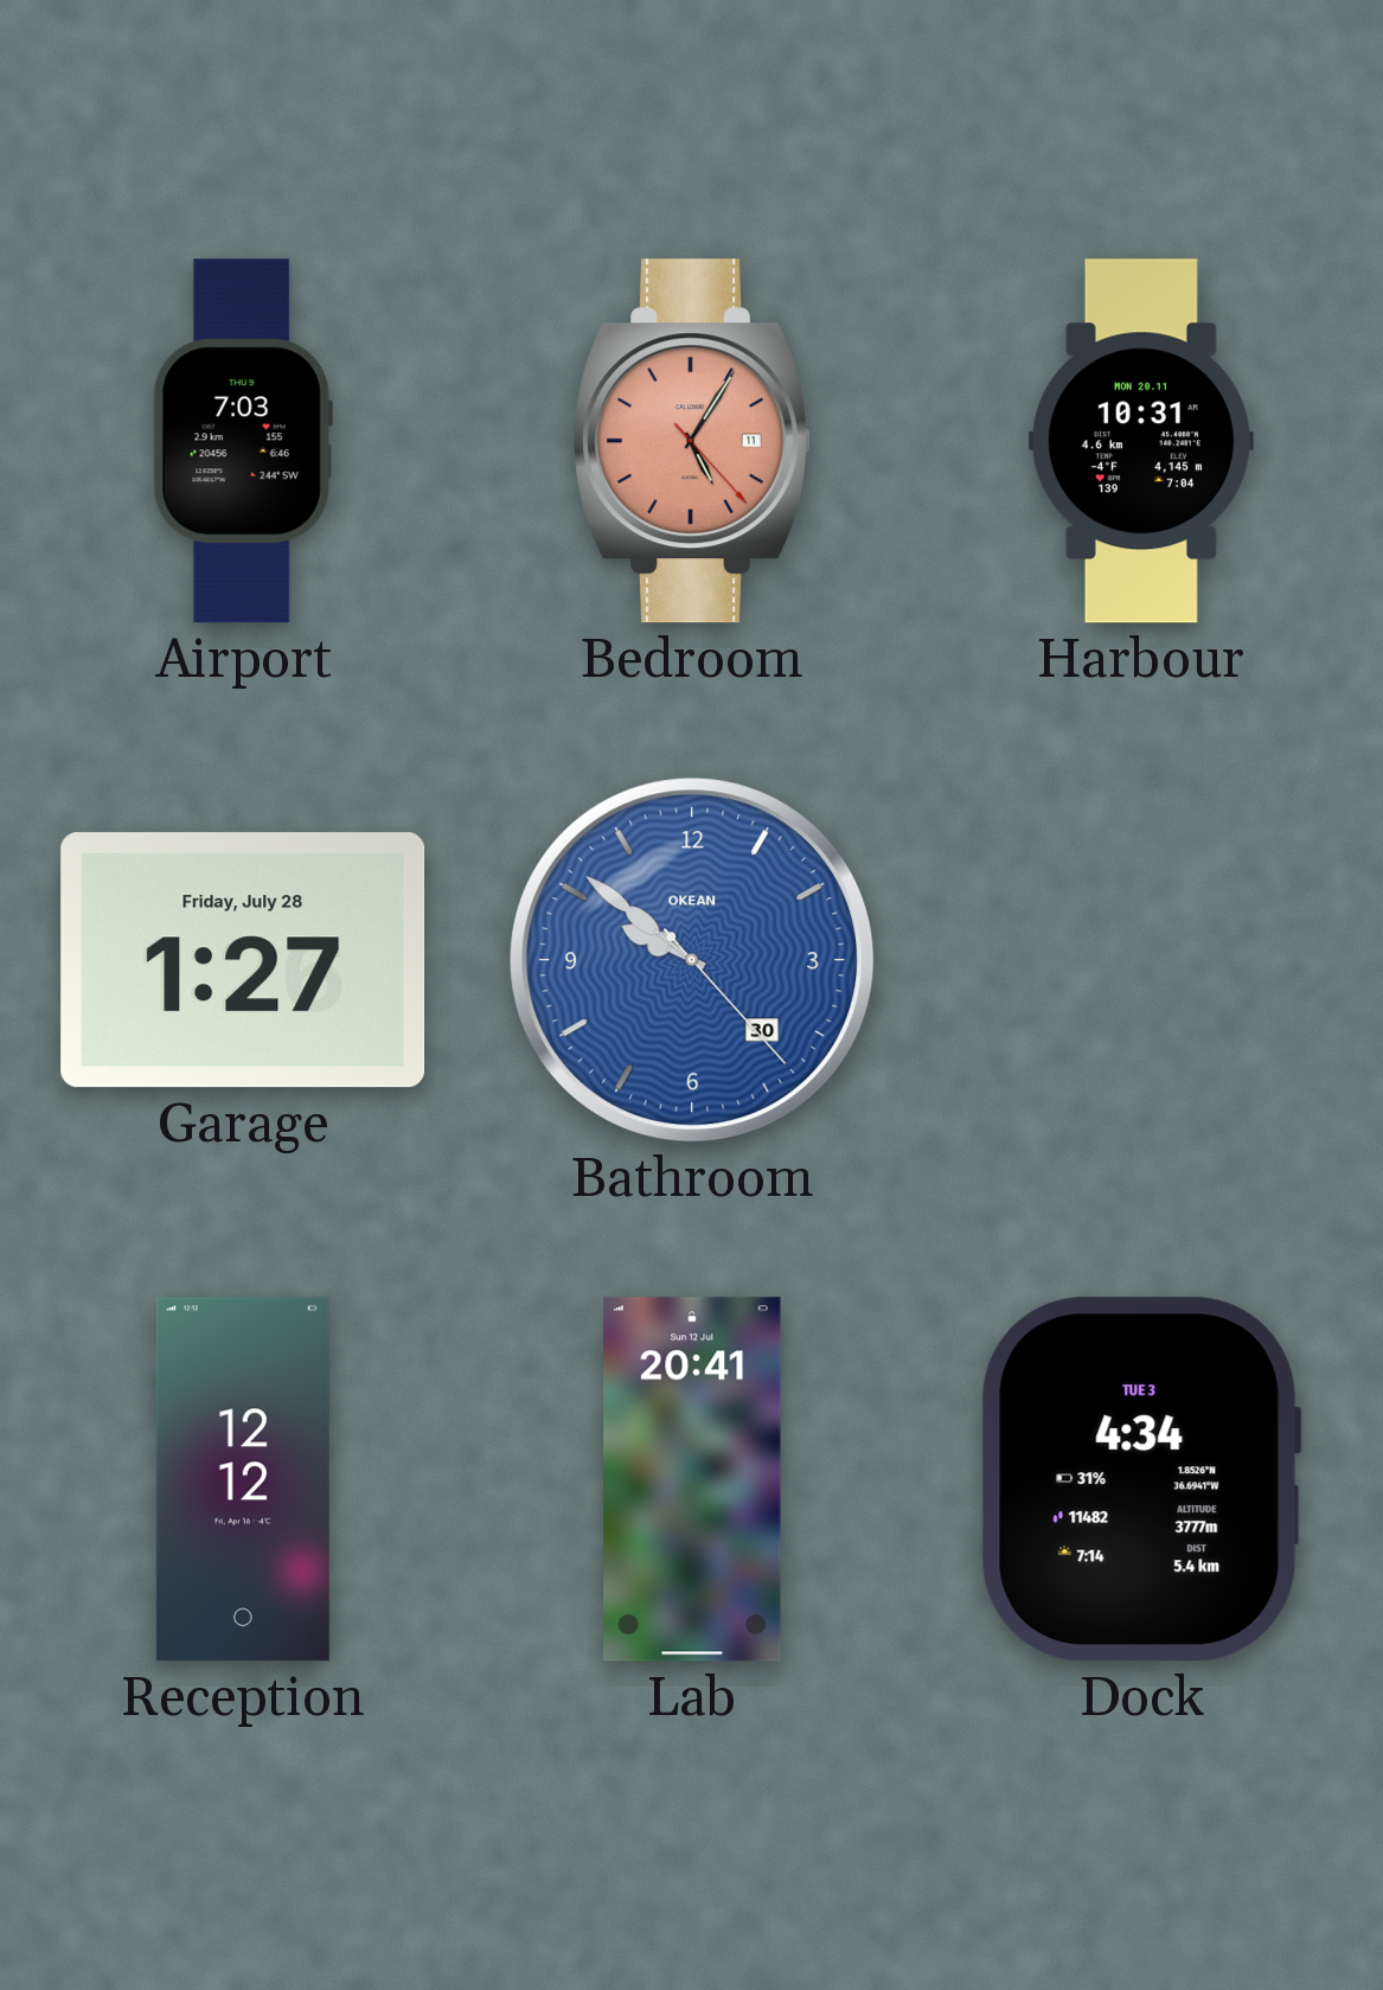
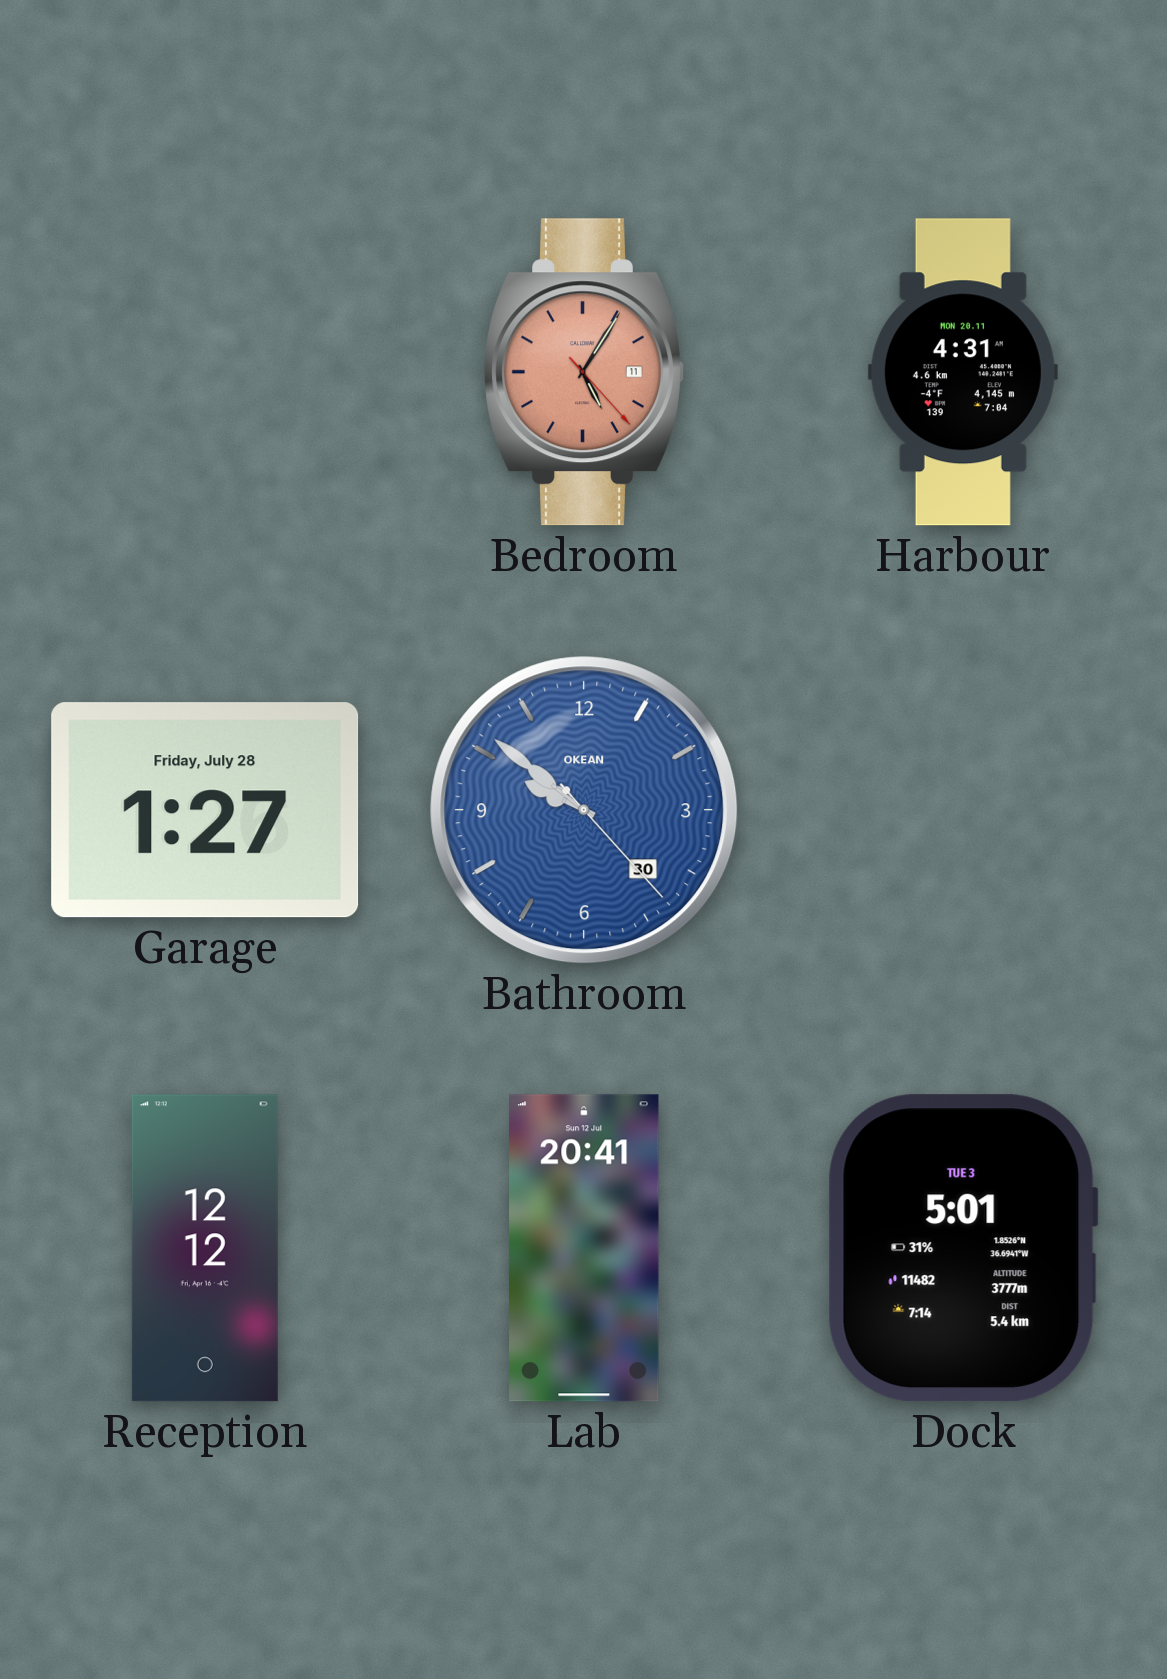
Airport: 7:03 -> none
Harbour: 10:31 -> 4:31
Dock: 4:34 -> 5:01
